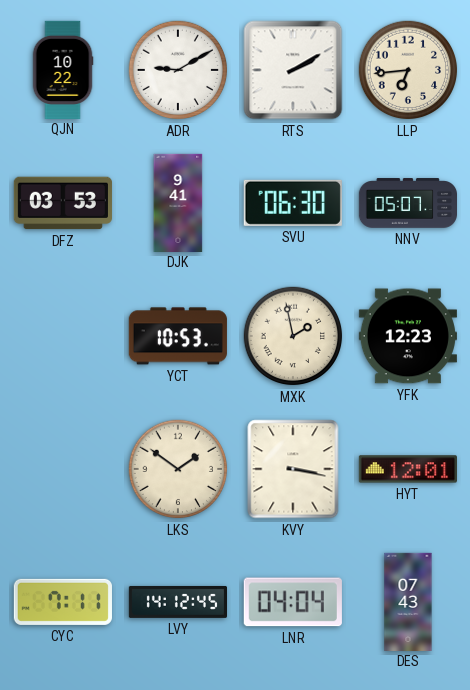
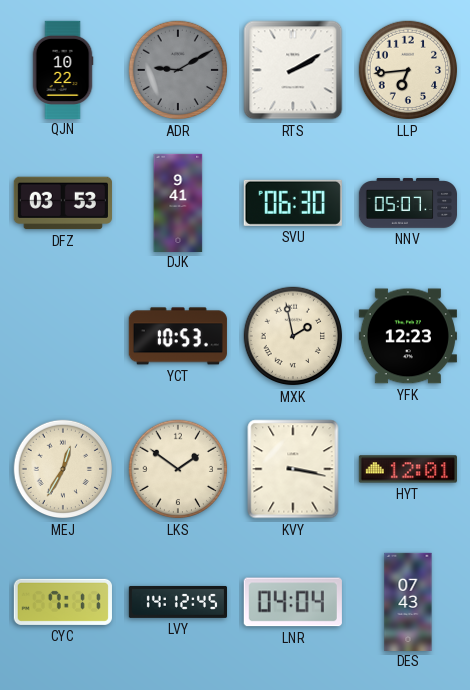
ADR dial: white -> grey
MEJ: none -> 12:35
